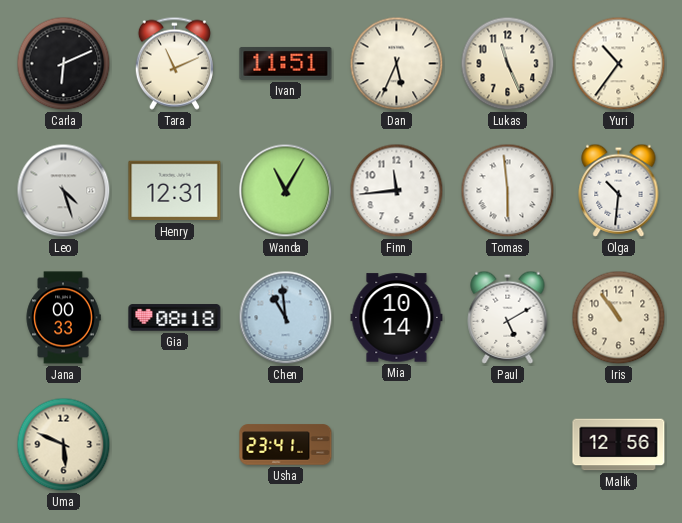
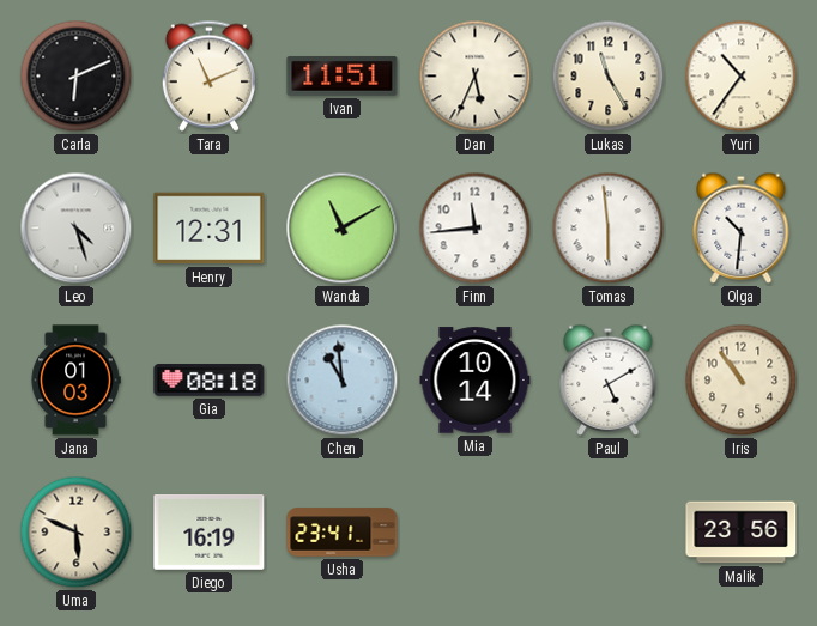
Lukas: 11:26 -> 11:25
Wanda: 11:05 -> 11:10
Jana: 00:33 -> 01:03
Diego: none -> 16:19
Malik: 12:56 -> 23:56
